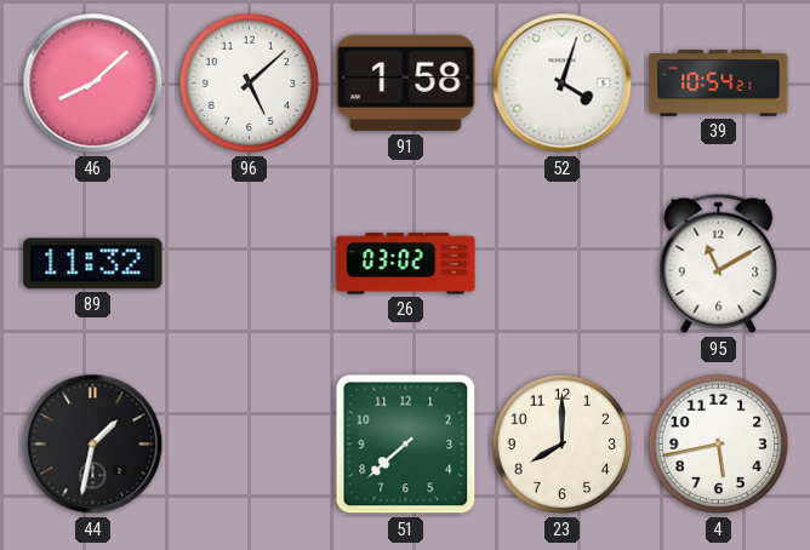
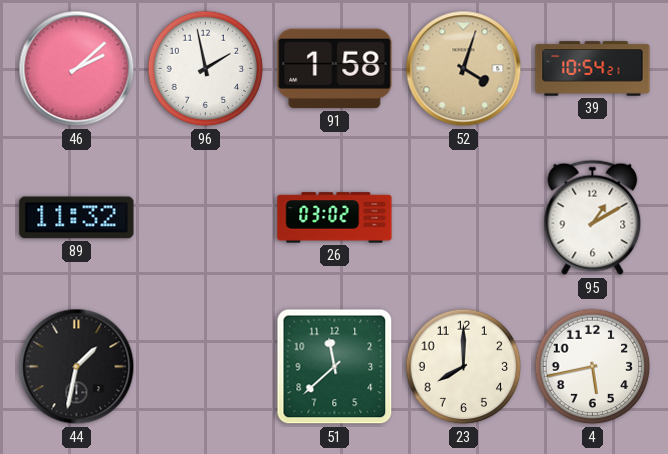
46: 8:08 -> 2:08
96: 5:08 -> 1:58
52 dial: white -> champagne
95: 11:10 -> 1:10
51: 7:38 -> 11:38
